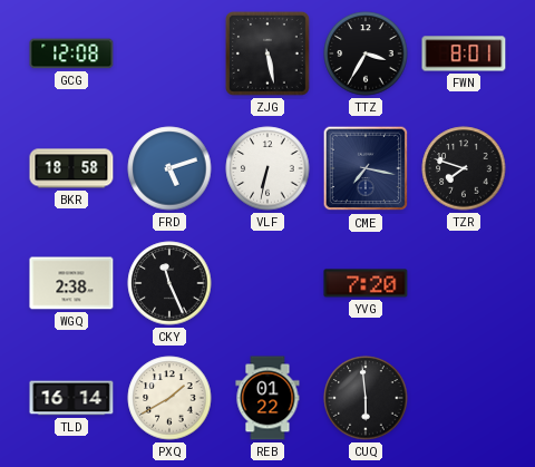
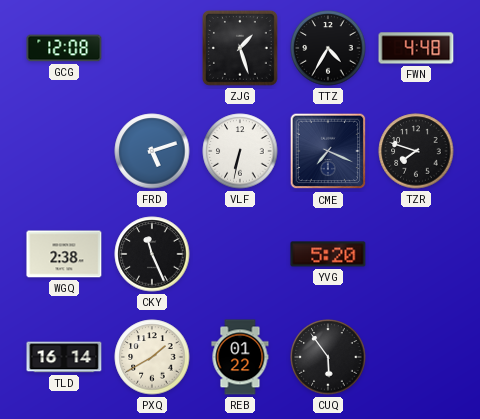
ZJG: 5:28 -> 1:27
TTZ: 3:35 -> 4:35
FWN: 8:01 -> 4:48
BKR: 18:58 -> none
CME: 7:17 -> 7:19
YVG: 7:20 -> 5:20
CUQ: 5:59 -> 5:54
